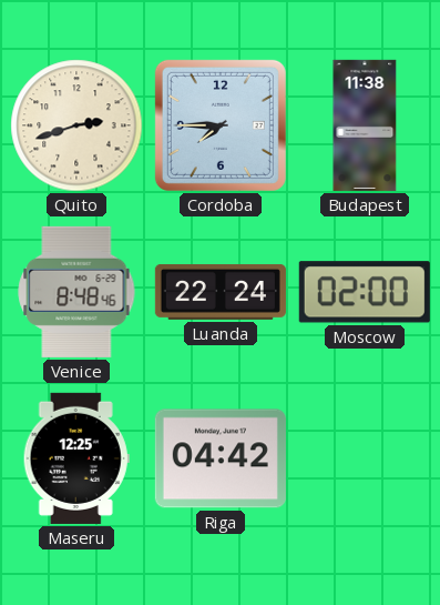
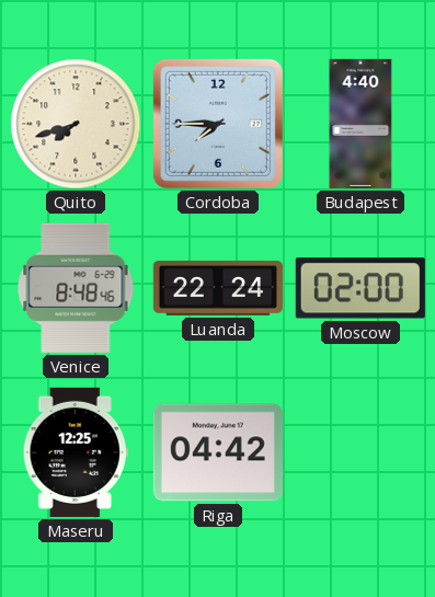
Quito: 2:42 -> 7:42
Budapest: 11:38 -> 4:40
